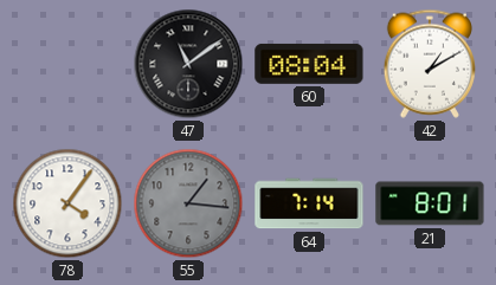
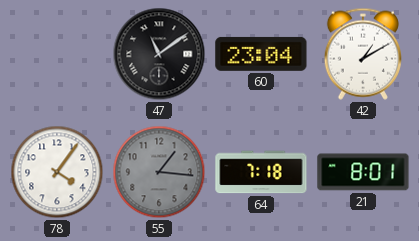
60: 08:04 -> 23:04
64: 7:14 -> 7:18
